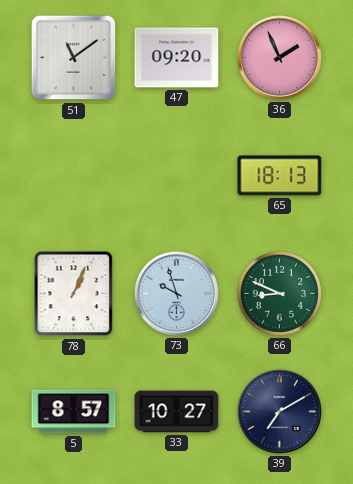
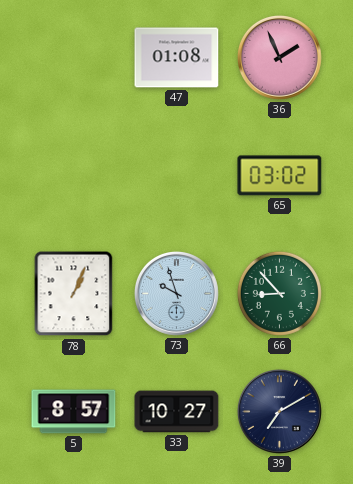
51: 11:09 -> none
47: 09:20 -> 01:08
65: 18:13 -> 03:02
66: 8:49 -> 8:53
